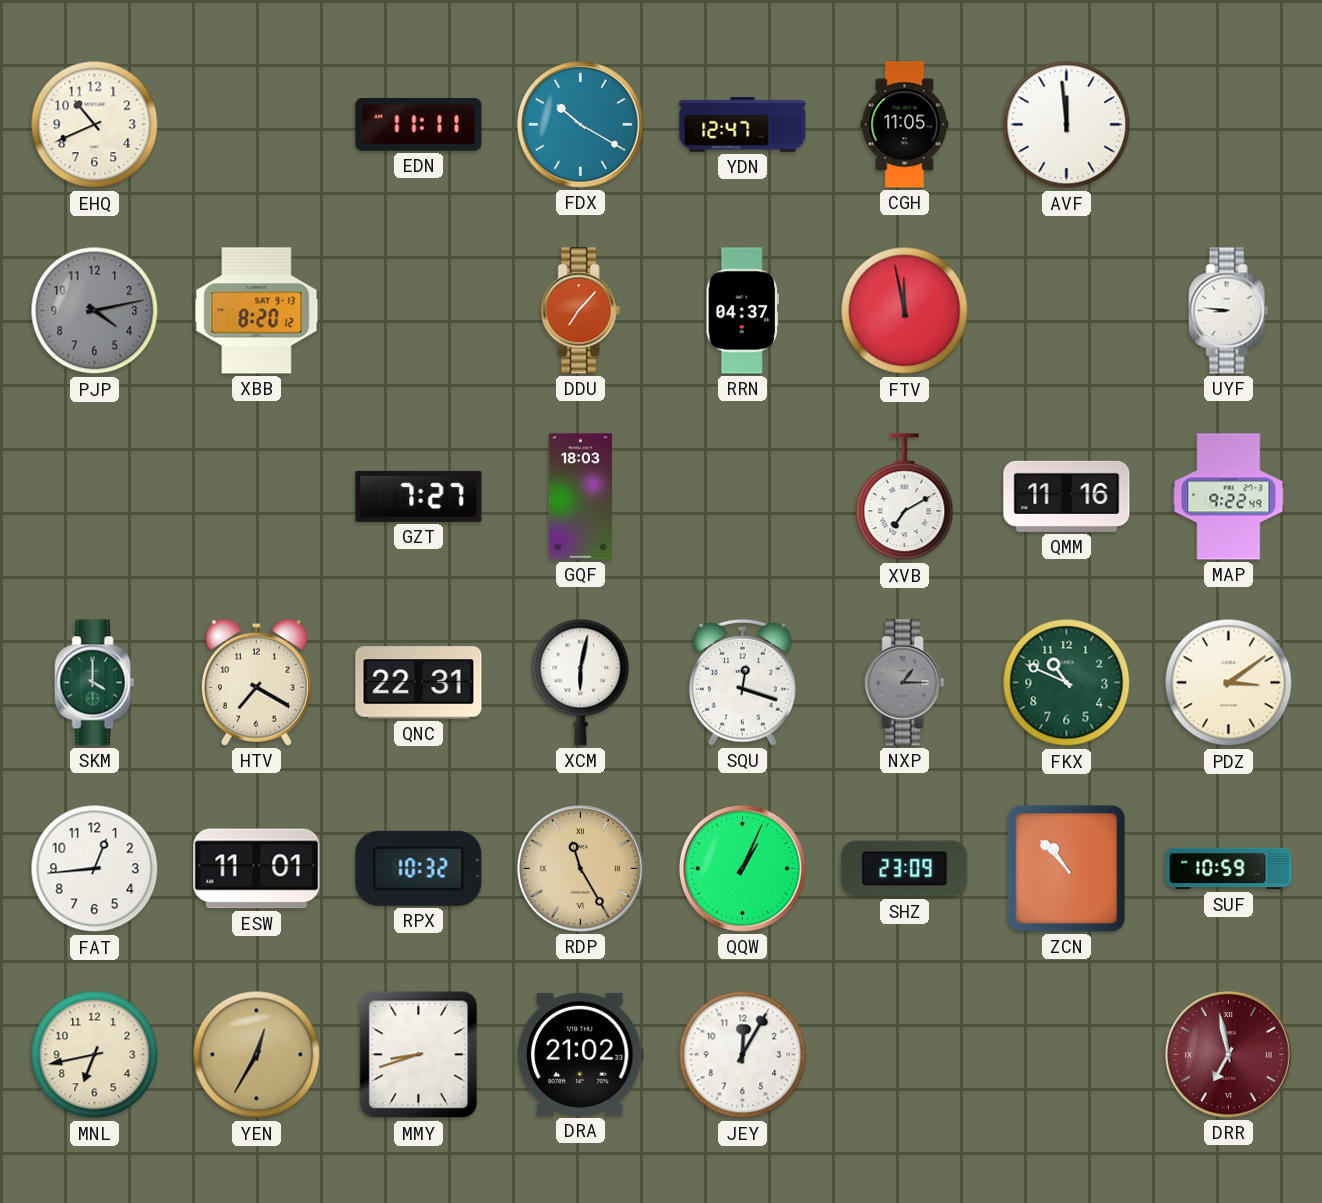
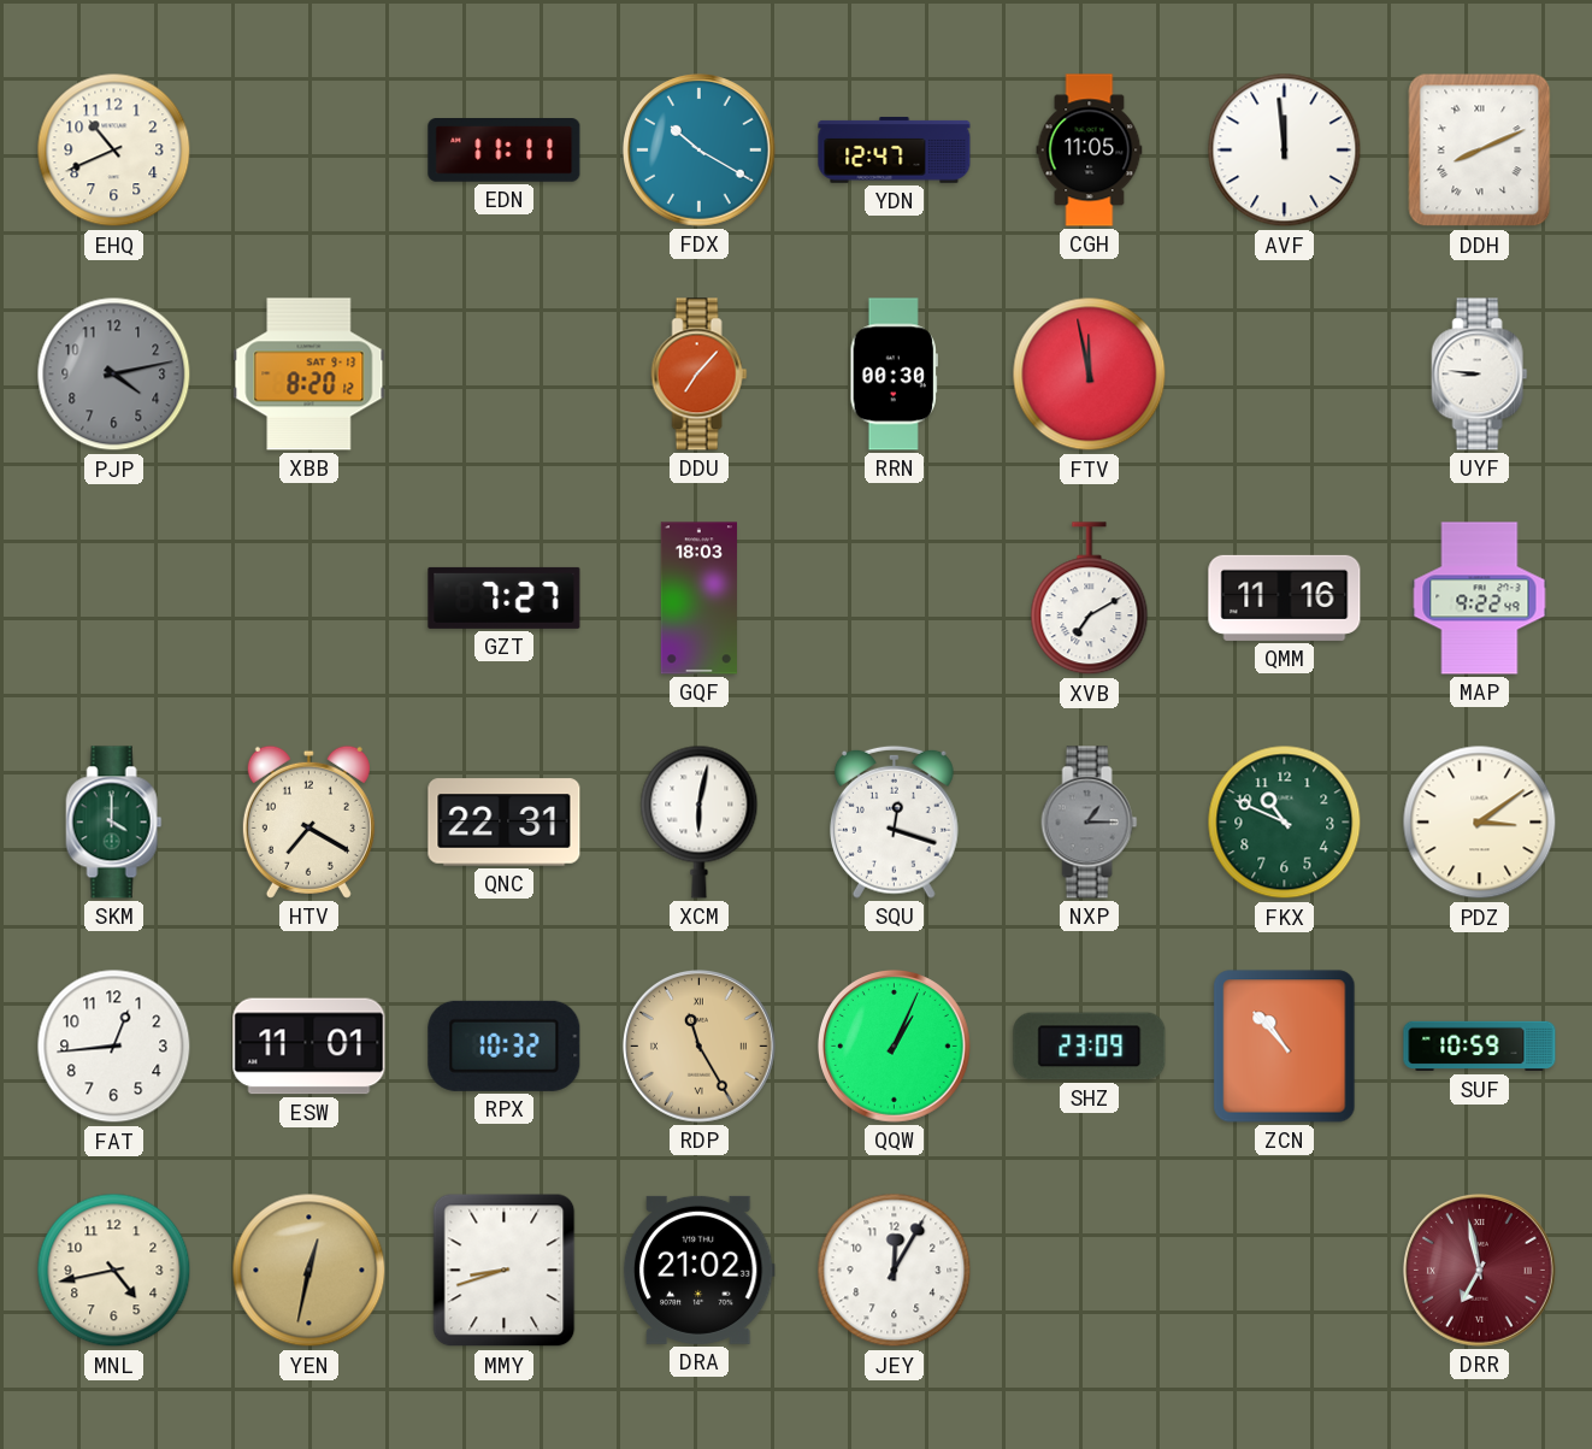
DDH: none -> 8:11
RRN: 04:37 -> 00:30
MNL: 6:43 -> 4:43
YEN: 12:35 -> 12:32
